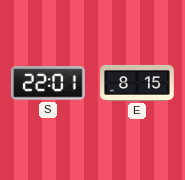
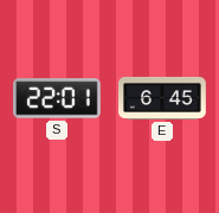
E: 8:15 -> 6:45
